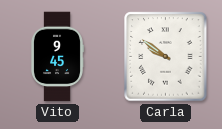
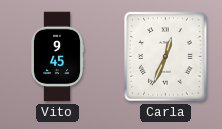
Carla: 9:51 -> 12:34
